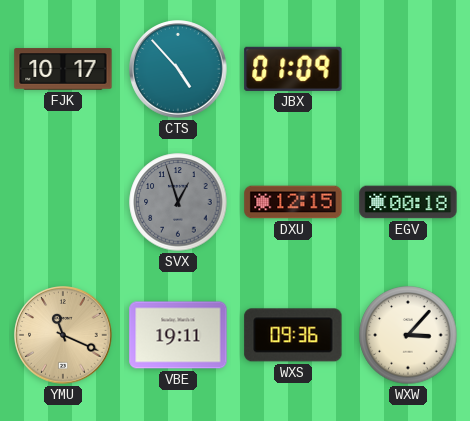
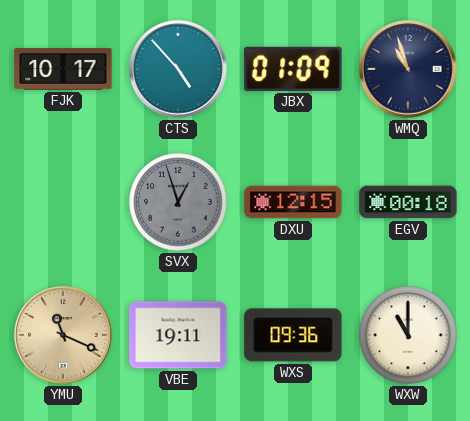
WMQ: none -> 10:57
WXW: 3:07 -> 11:00
